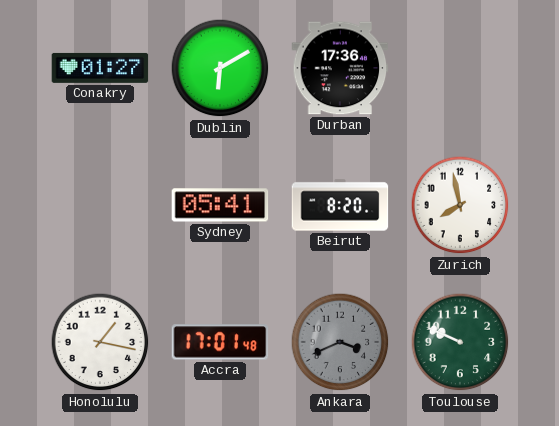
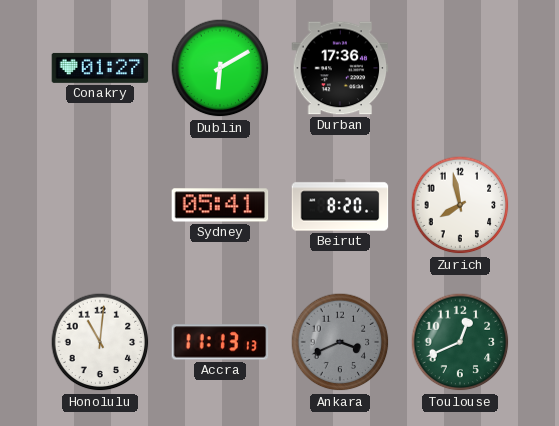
Honolulu: 1:17 -> 11:01
Accra: 17:01 -> 11:13
Toulouse: 9:49 -> 12:41
